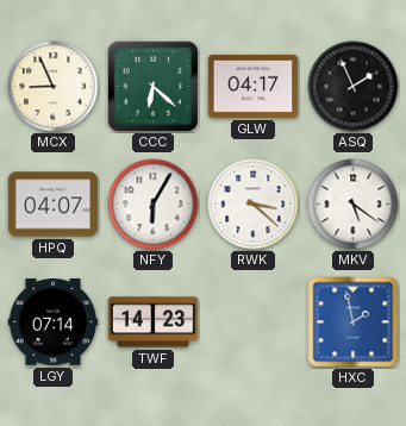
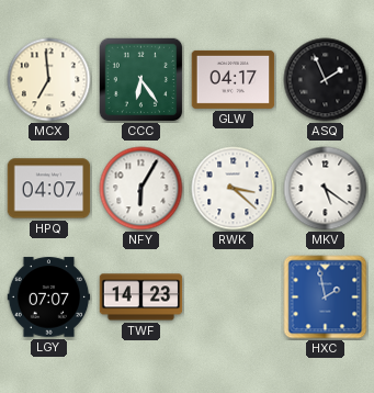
MCX: 8:56 -> 6:59
CCC: 6:22 -> 6:24
LGY: 07:14 -> 07:07
